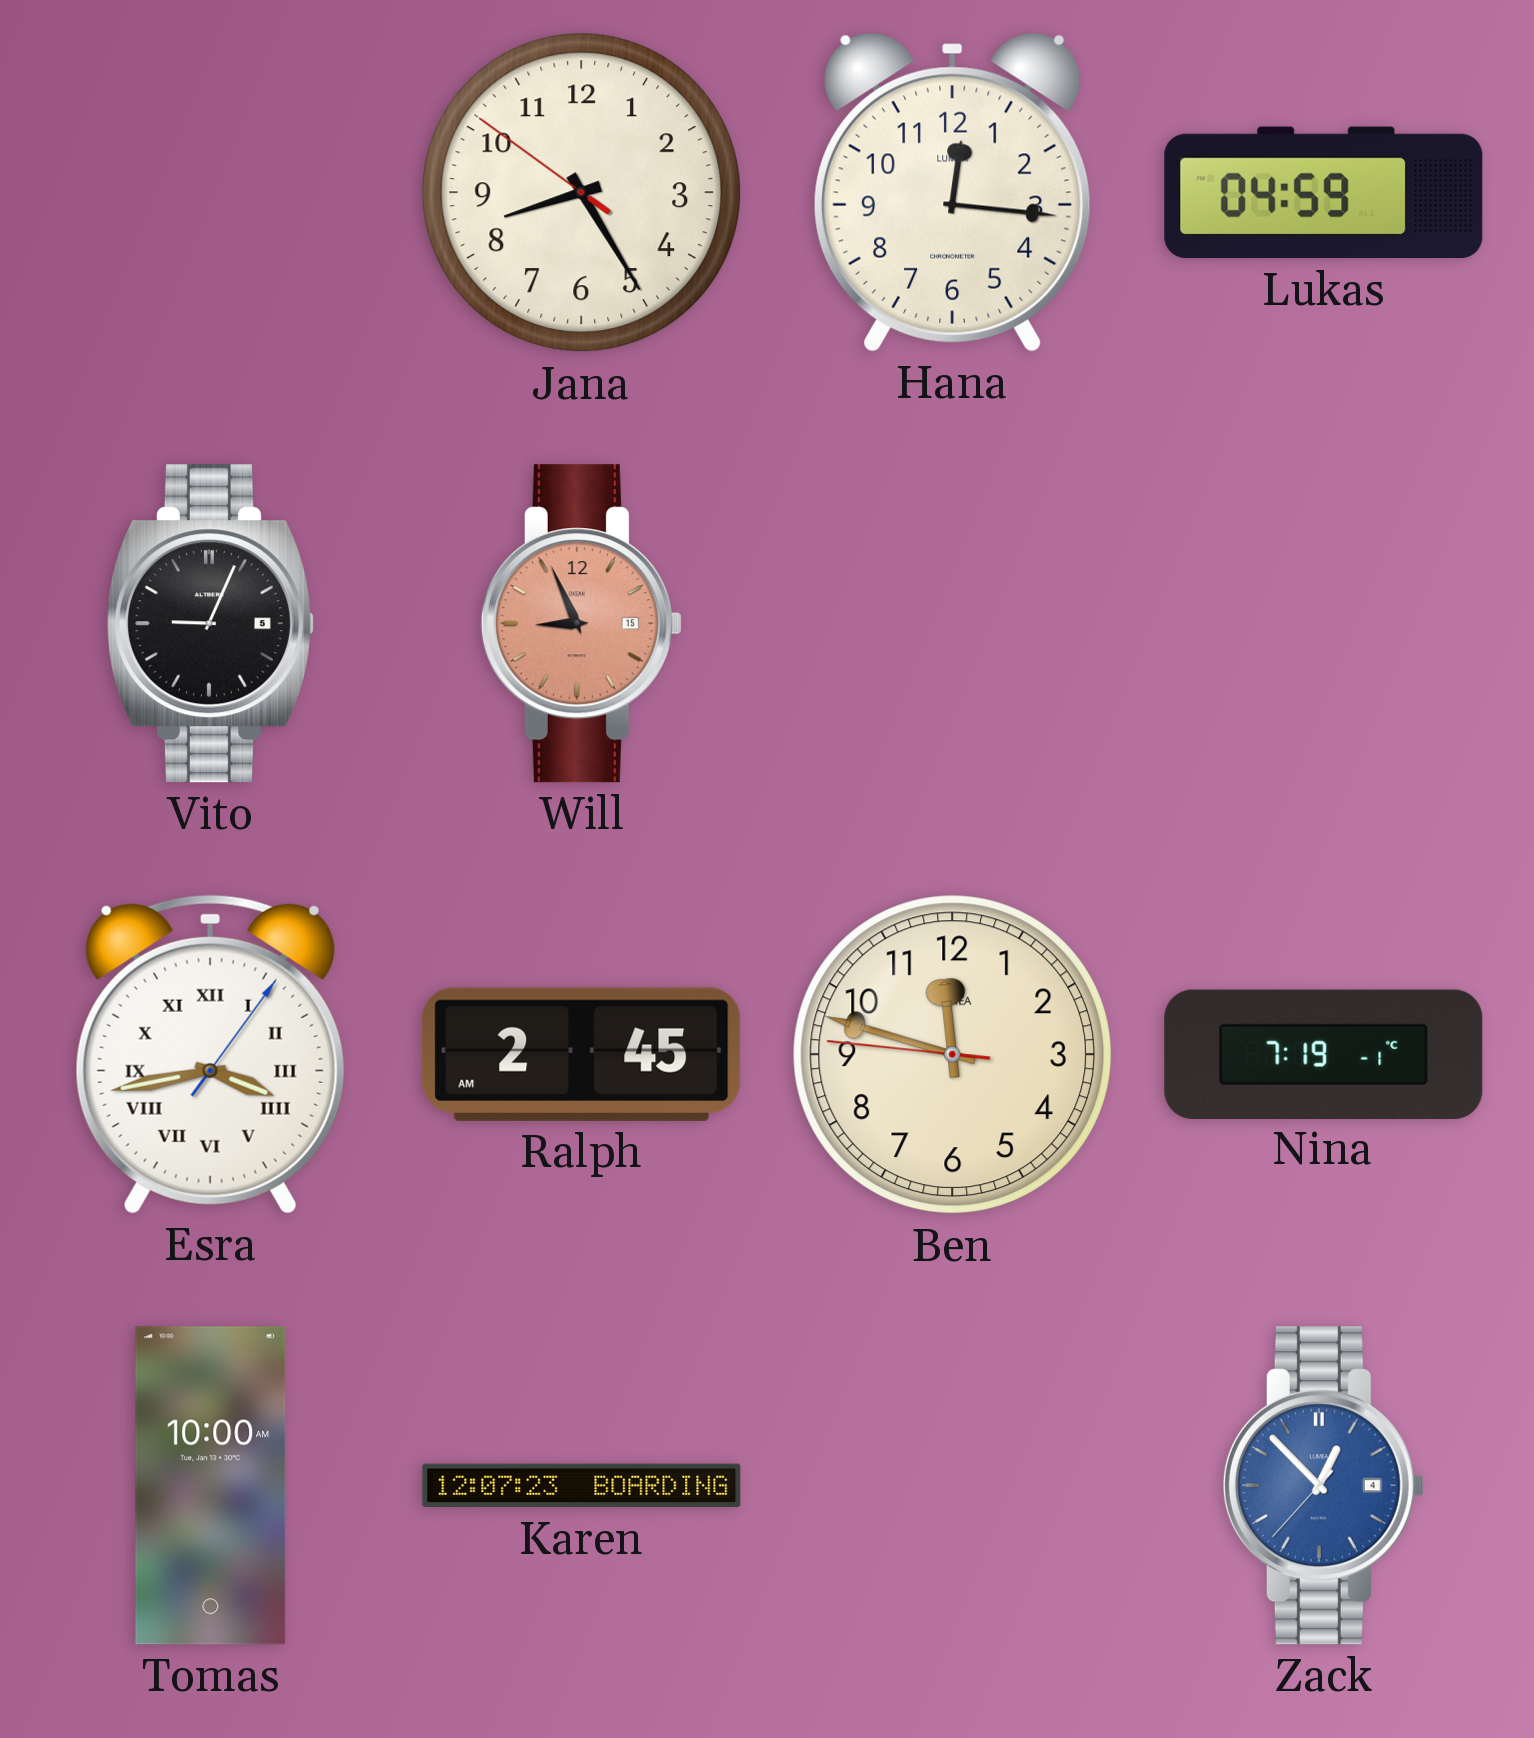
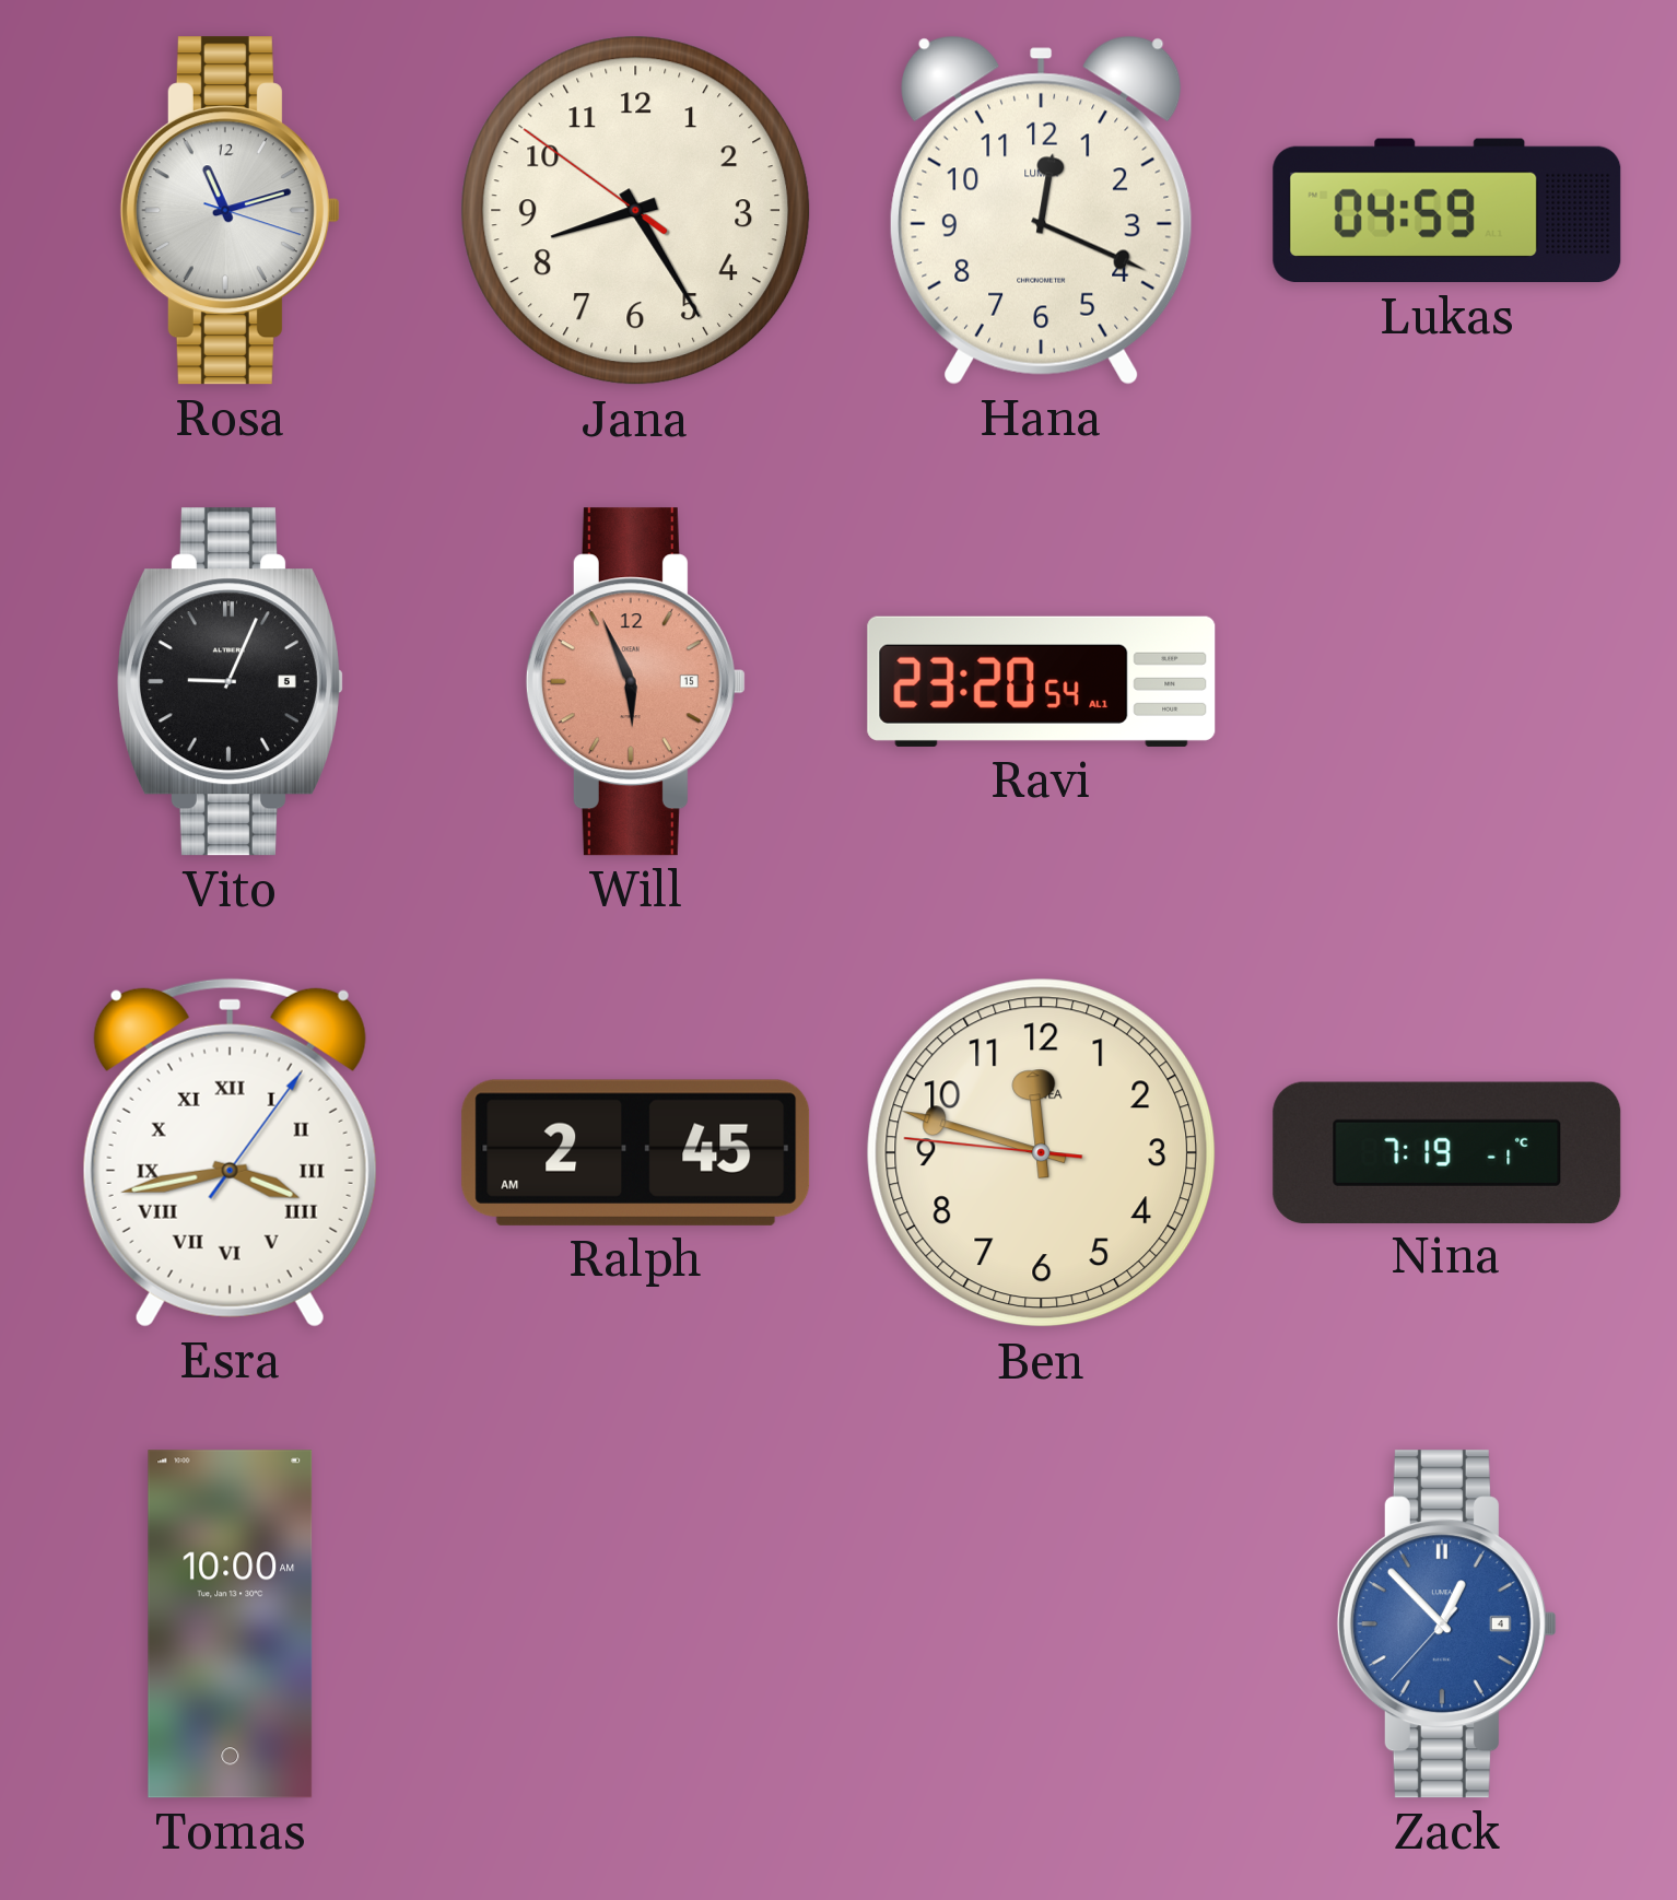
Rosa: none -> 11:12
Hana: 12:16 -> 12:19
Will: 8:56 -> 5:56
Ravi: none -> 23:20
Karen: 12:07 -> none
